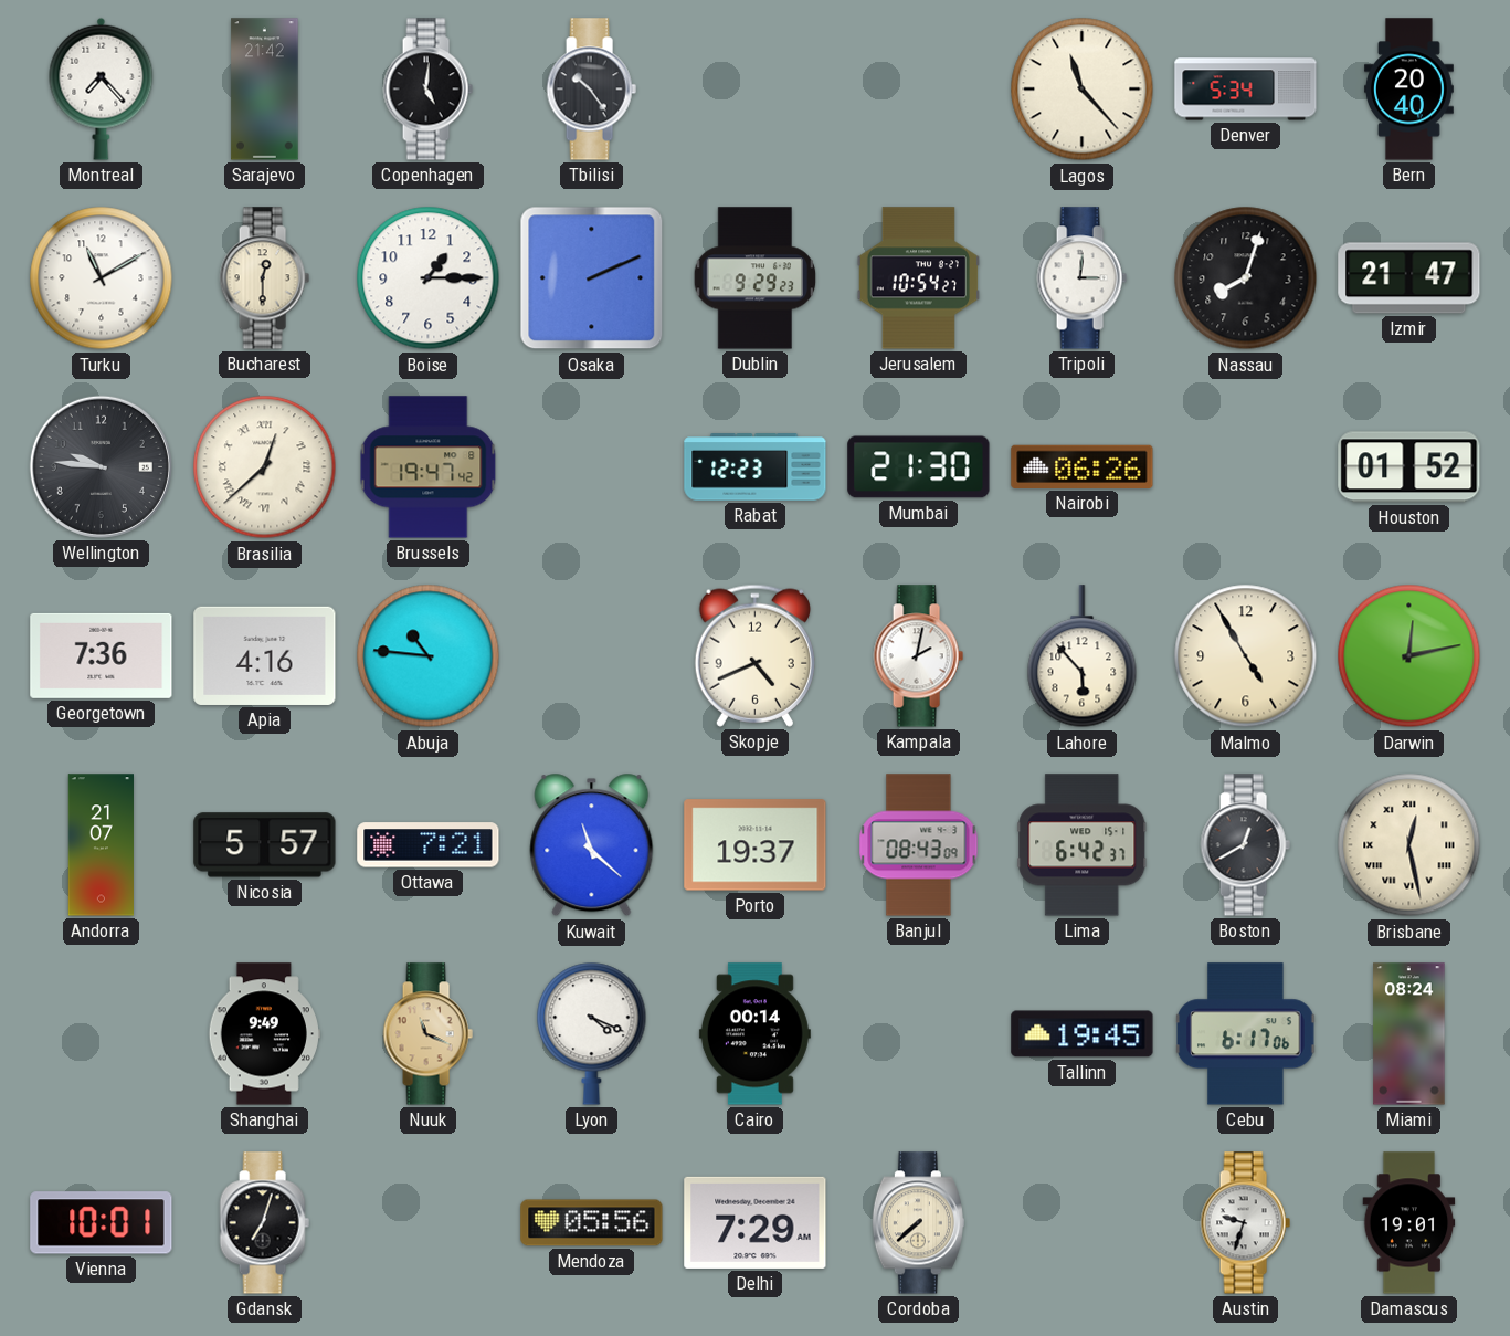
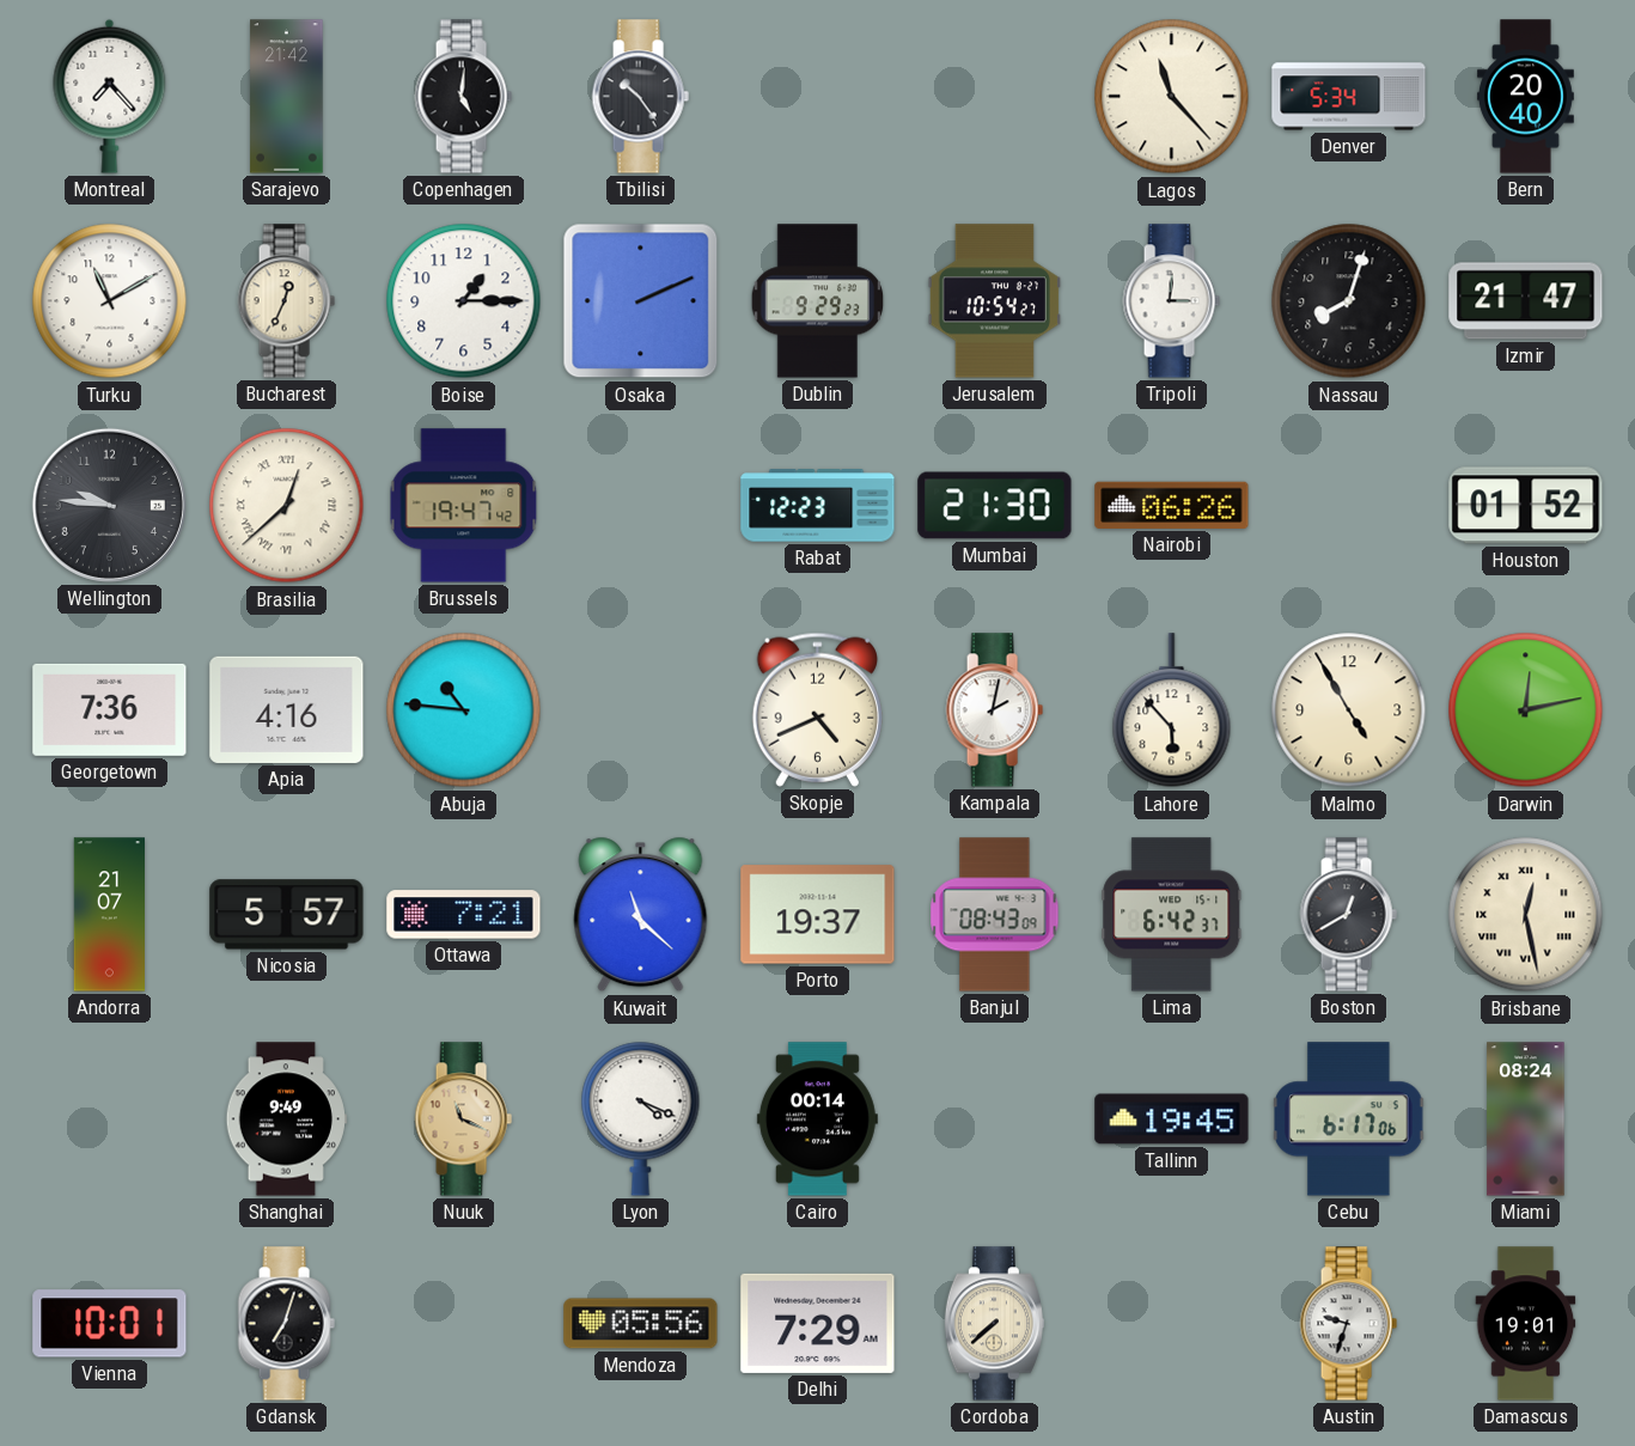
Bucharest: 12:30 -> 12:34
